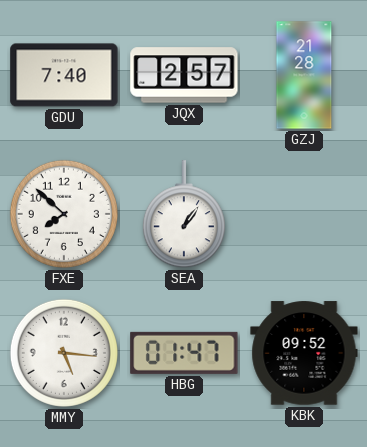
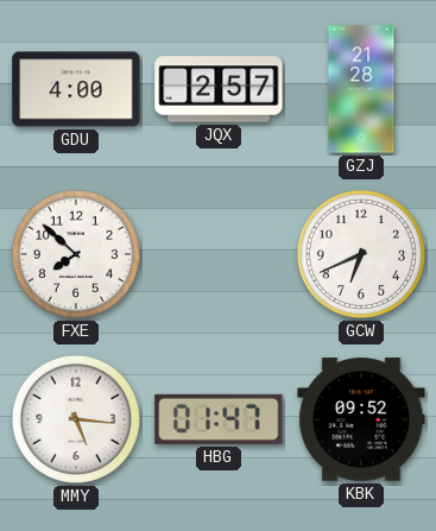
GDU: 7:40 -> 4:00
SEA: 1:06 -> none
GCW: none -> 6:41
